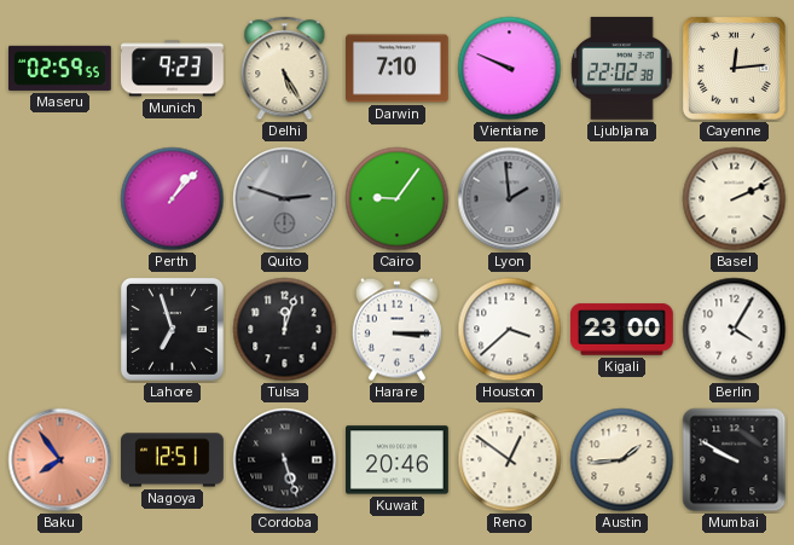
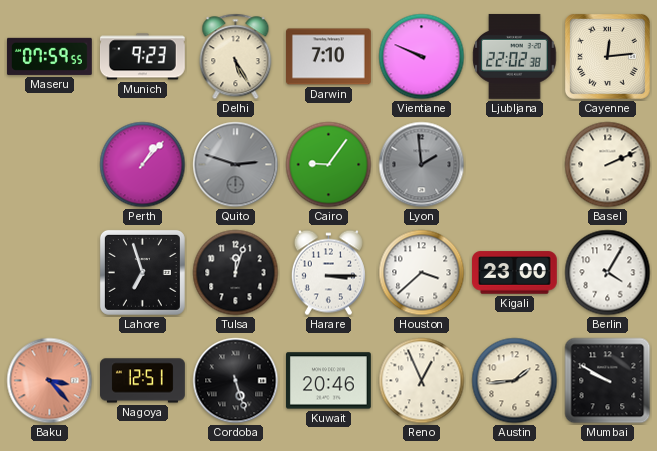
Maseru: 02:59 -> 07:59
Baku: 7:54 -> 3:23
Reno: 12:51 -> 12:56
